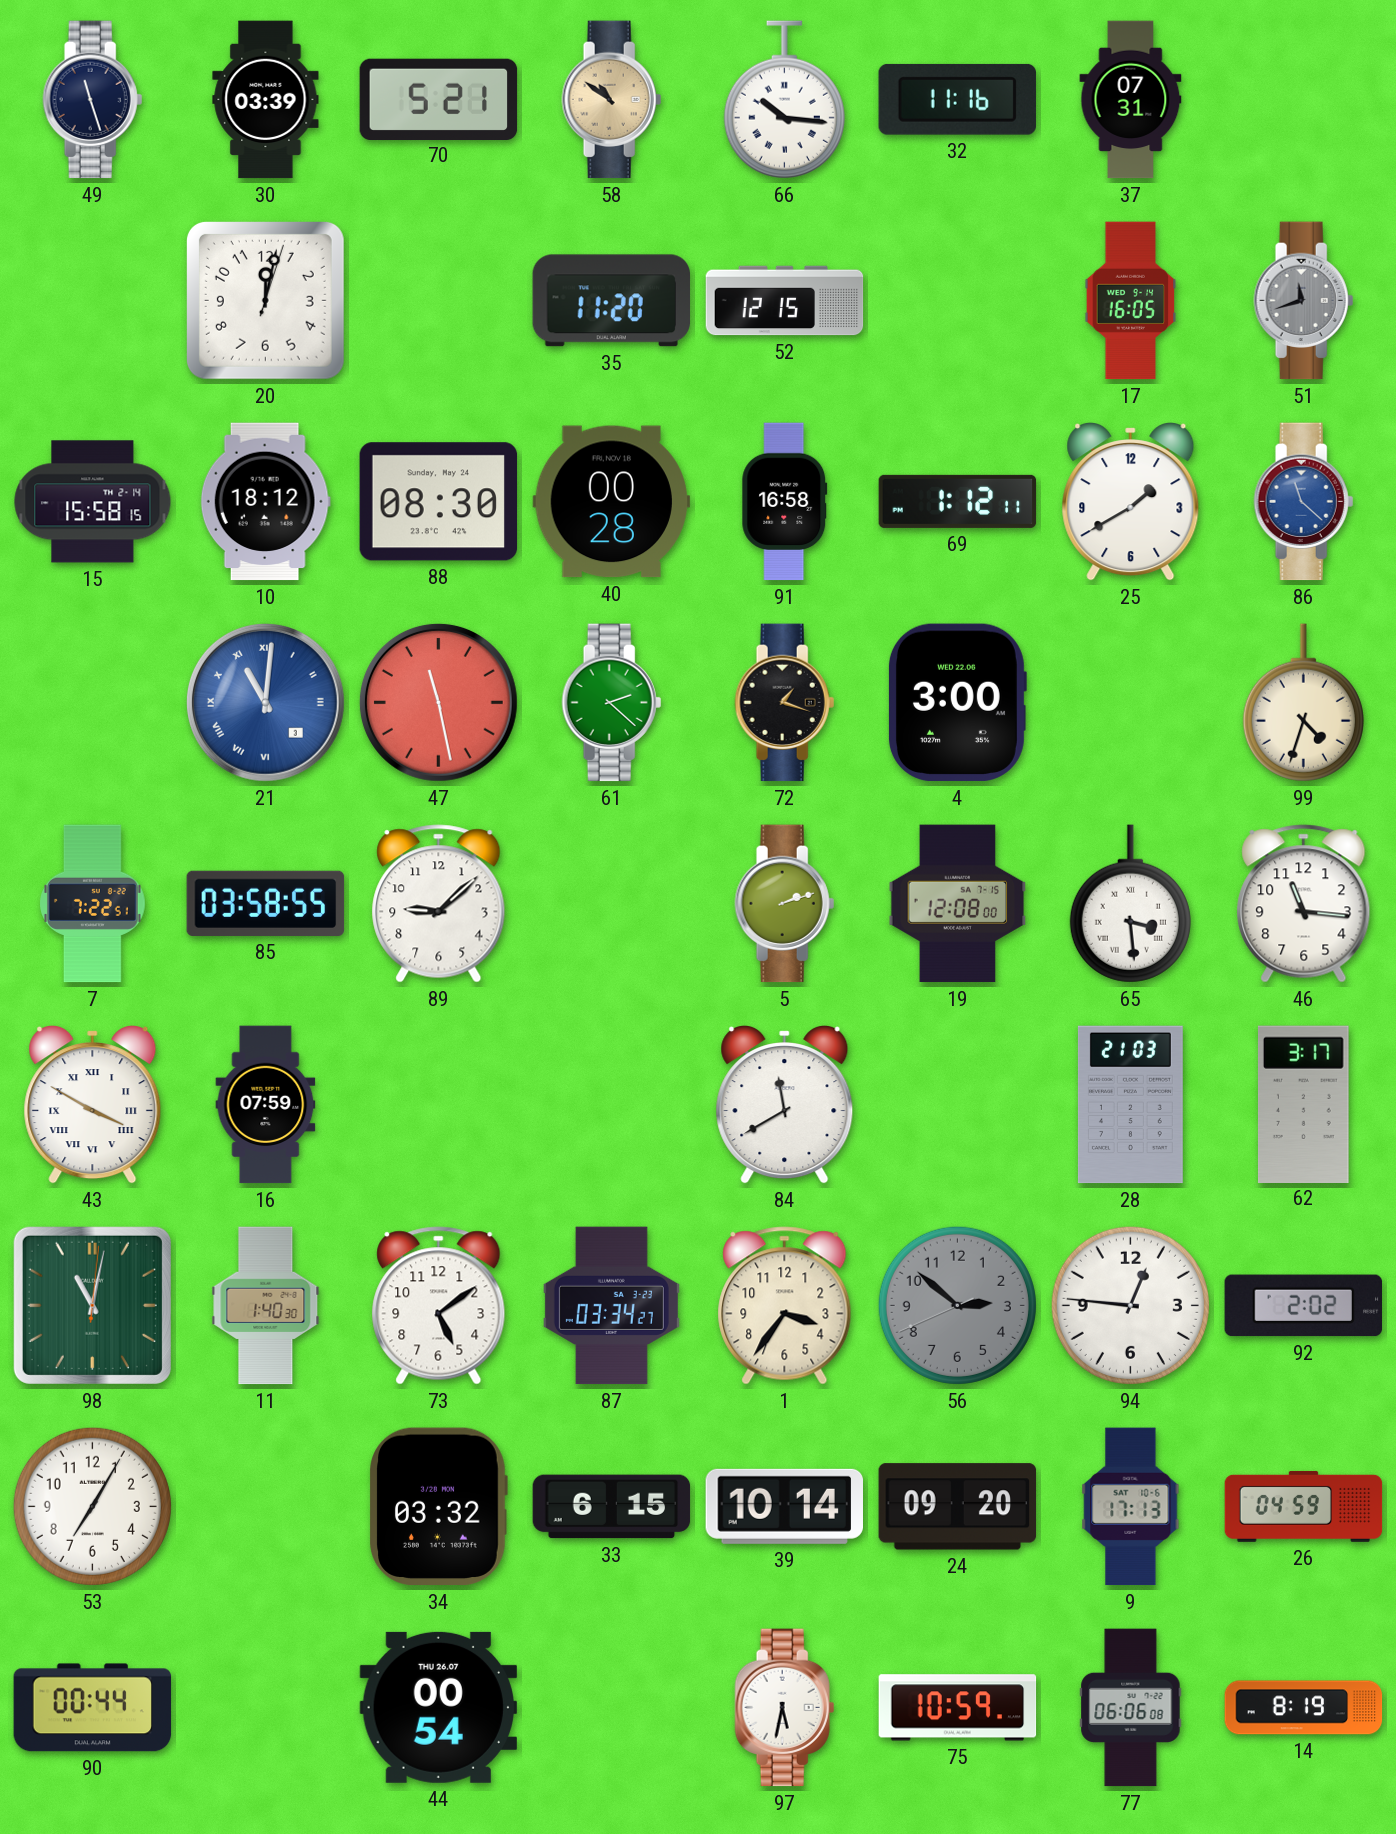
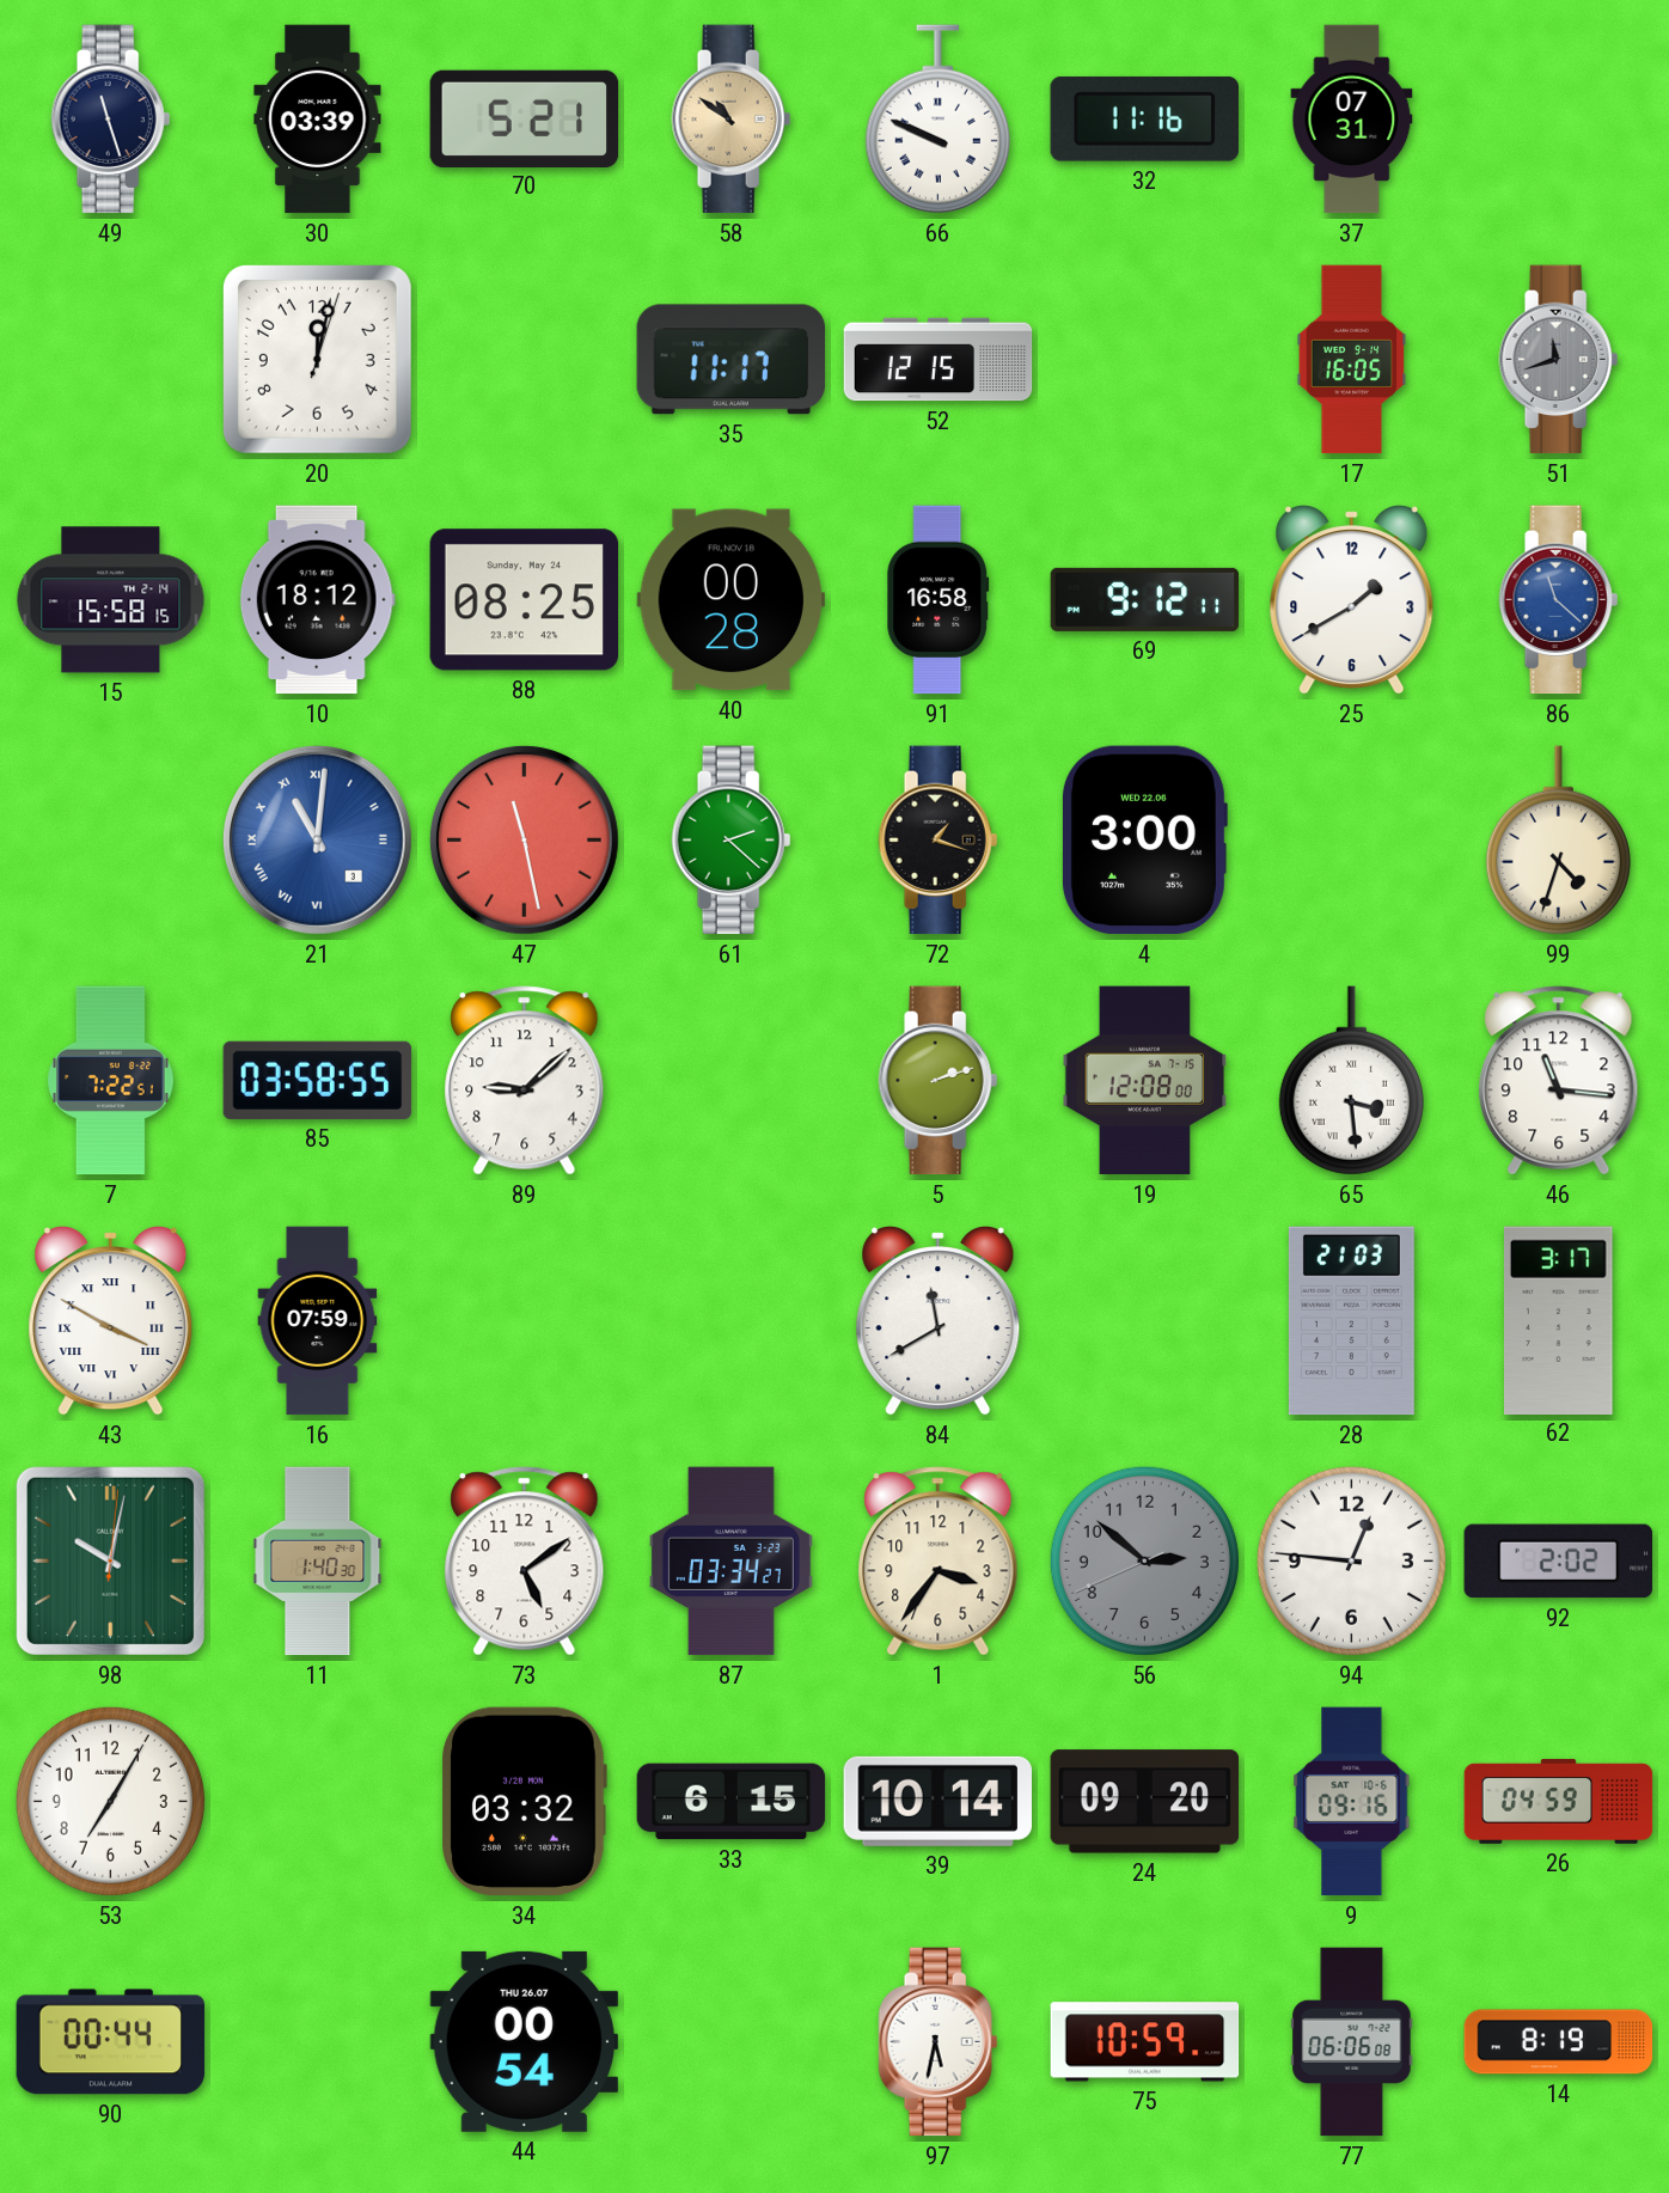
66: 10:16 -> 9:49
35: 11:20 -> 11:17
88: 08:30 -> 08:25
69: 1:12 -> 9:12
98: 11:02 -> 10:02
9: 17:13 -> 09:16
